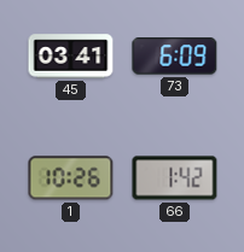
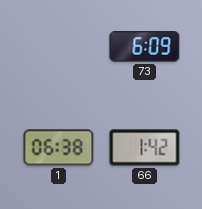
45: 03:41 -> none
1: 10:26 -> 06:38
